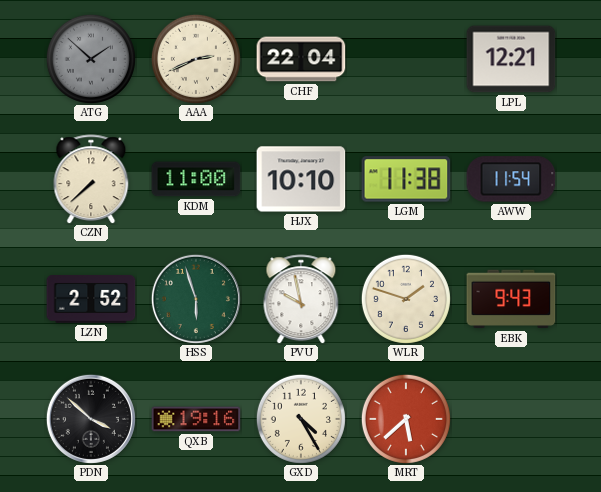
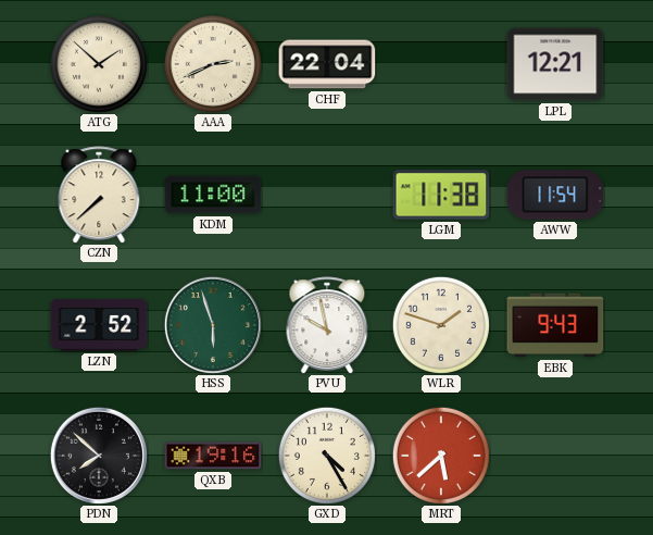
ATG dial: grey -> cream
HJX: 10:10 -> none
PDN: 3:52 -> 7:52
